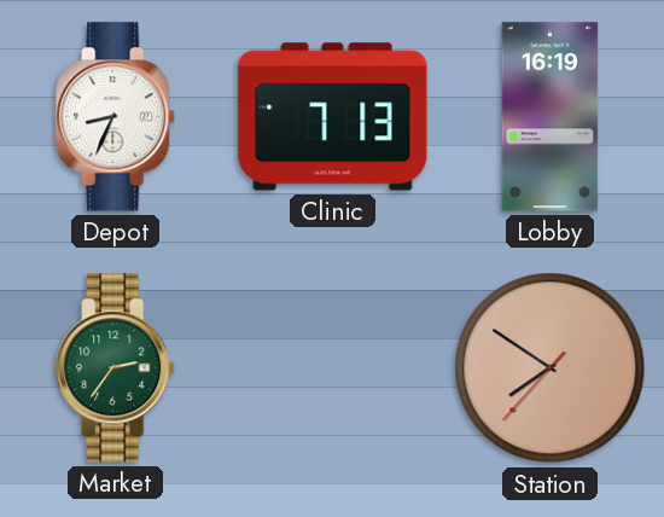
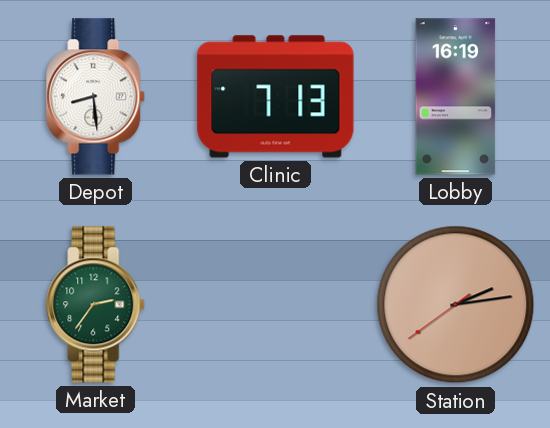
Depot: 8:34 -> 8:29
Station: 7:50 -> 2:13
